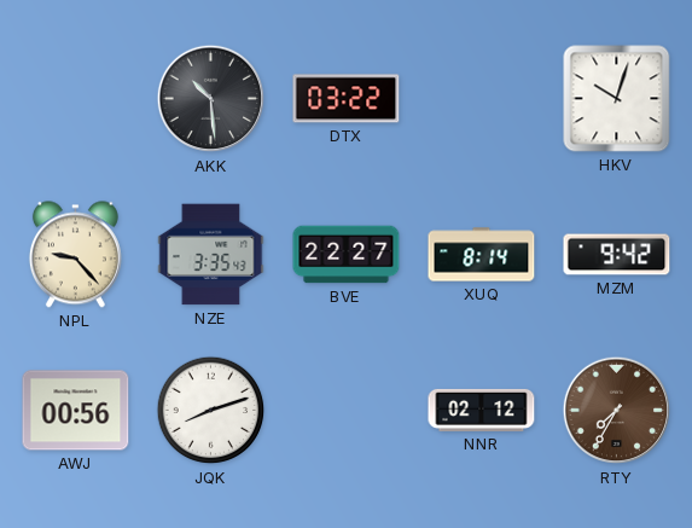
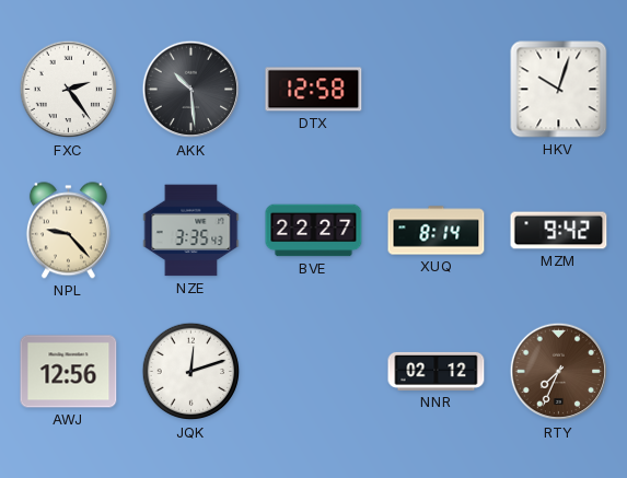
FXC: none -> 2:24
DTX: 03:22 -> 12:58
AWJ: 00:56 -> 12:56
JQK: 8:12 -> 12:12
RTY: 7:35 -> 7:34
